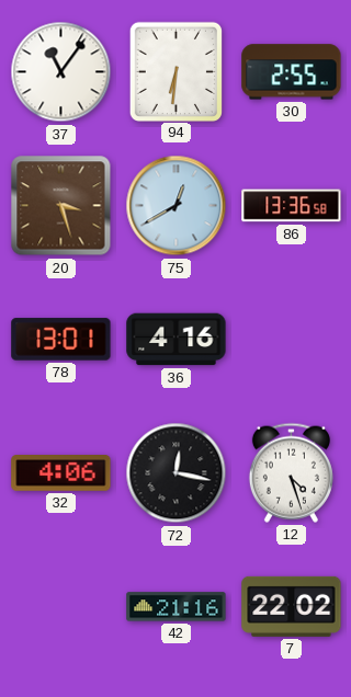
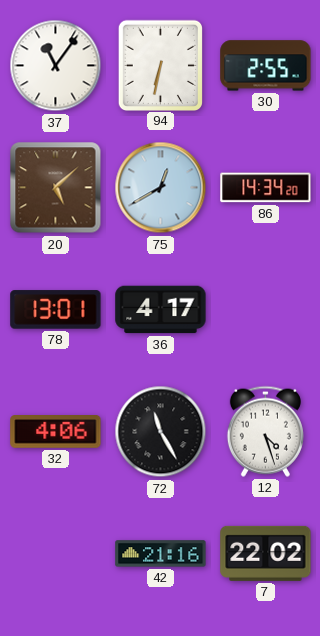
94: 6:31 -> 6:32
20: 3:27 -> 5:08
86: 13:36 -> 14:34
36: 4:16 -> 4:17
72: 12:17 -> 11:25
